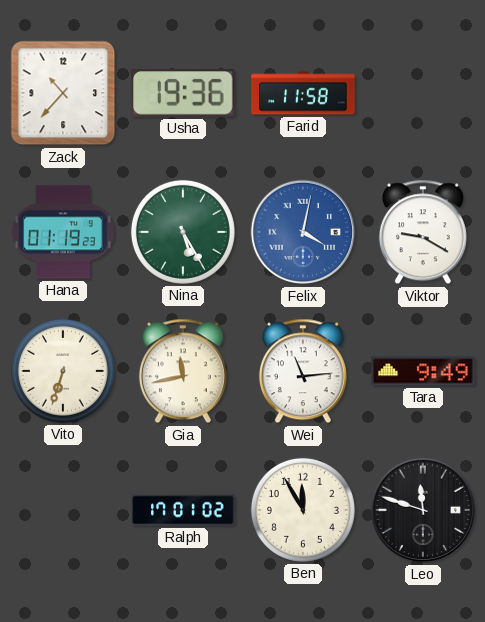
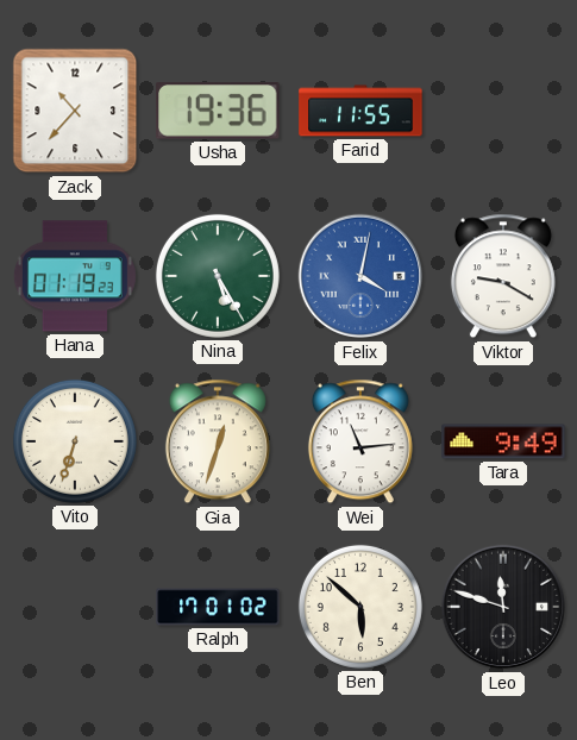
Farid: 11:58 -> 11:55
Gia: 11:43 -> 12:33
Ben: 11:55 -> 5:52
